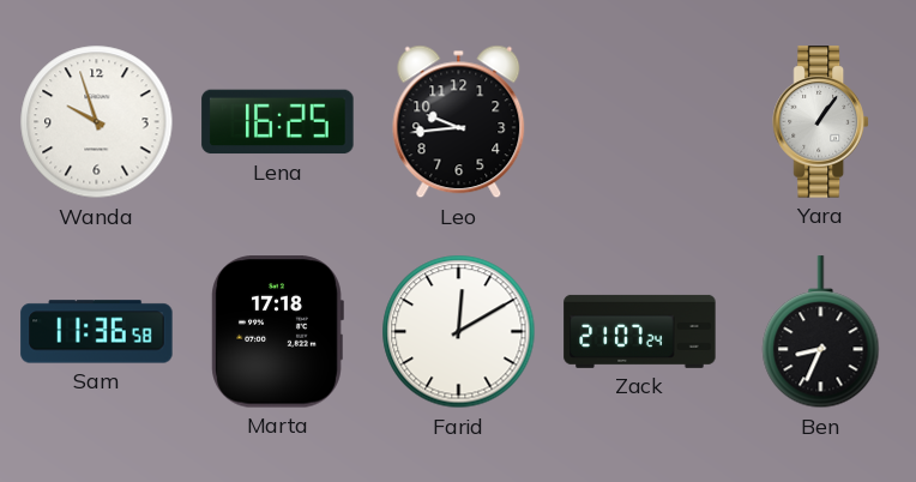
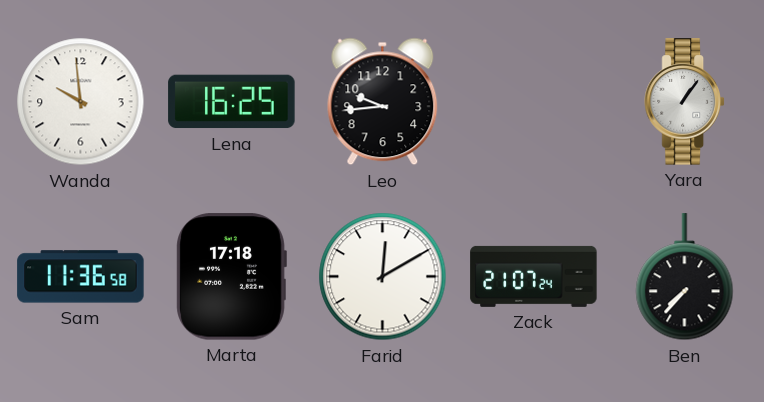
Wanda: 9:57 -> 9:59
Ben: 8:34 -> 7:37
